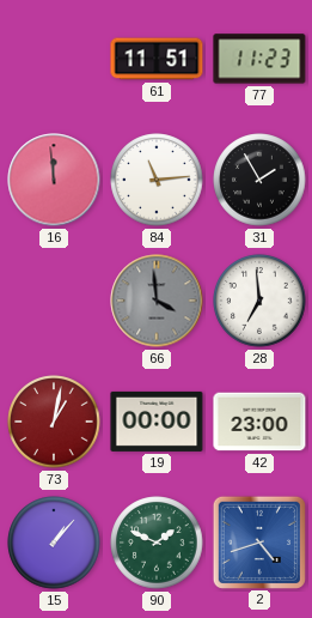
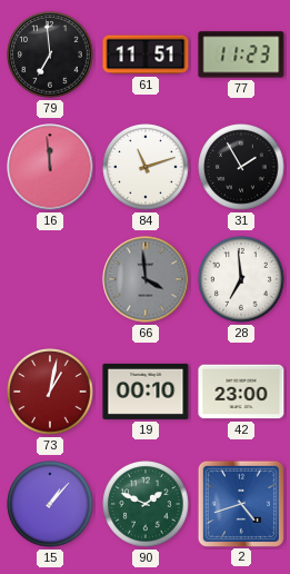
79: none -> 6:59
84: 11:14 -> 11:12
19: 00:00 -> 00:10
